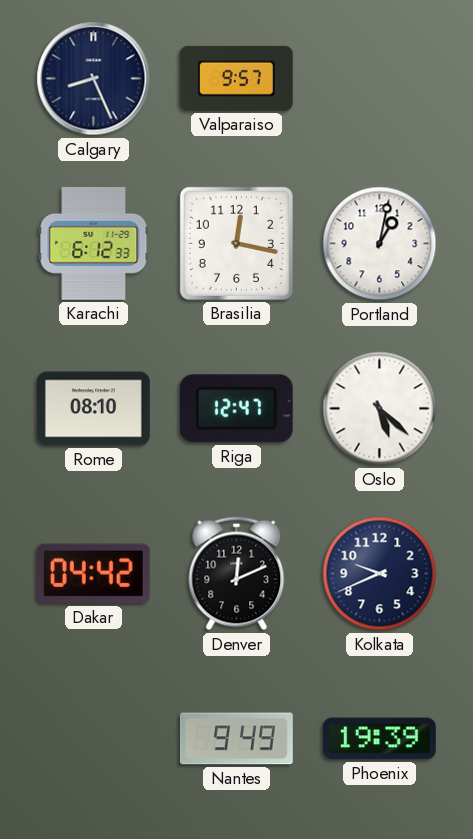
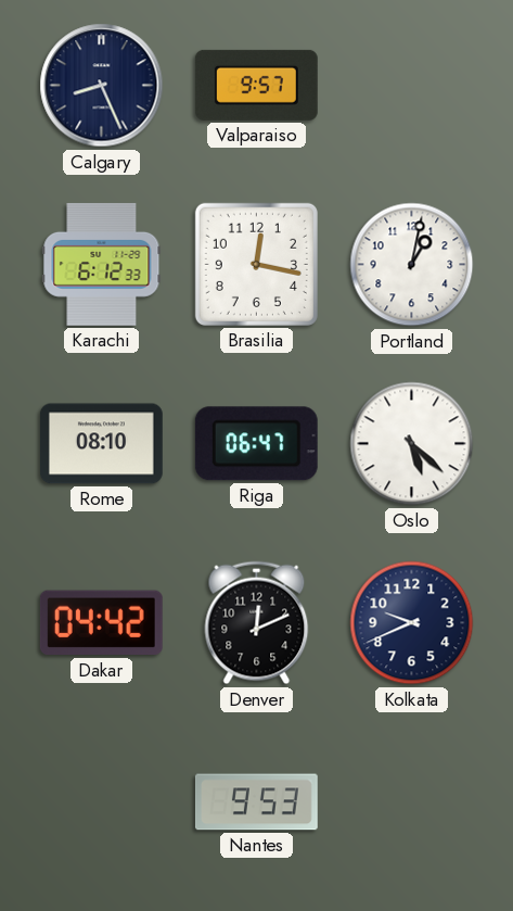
Riga: 12:47 -> 06:47
Nantes: 9:49 -> 9:53
Phoenix: 19:39 -> none
